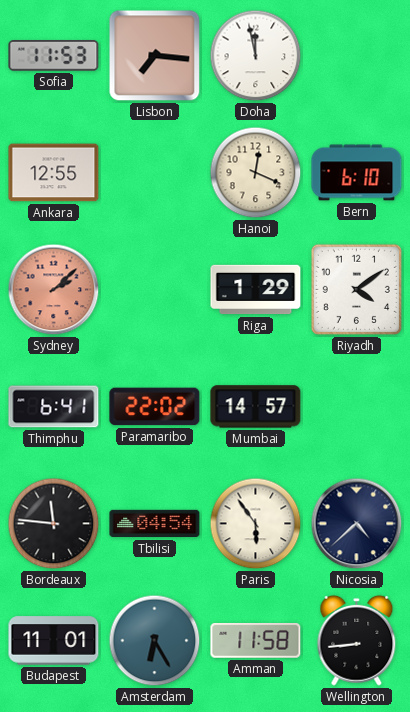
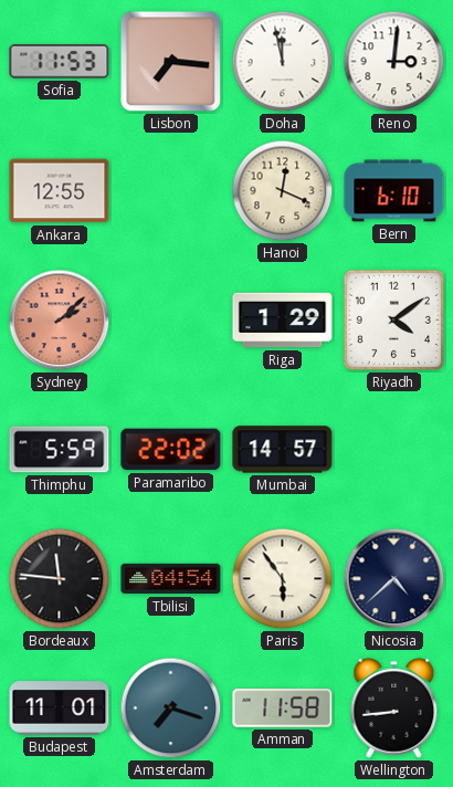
Reno: none -> 3:01
Thimphu: 6:41 -> 5:59
Amsterdam: 6:25 -> 7:18
